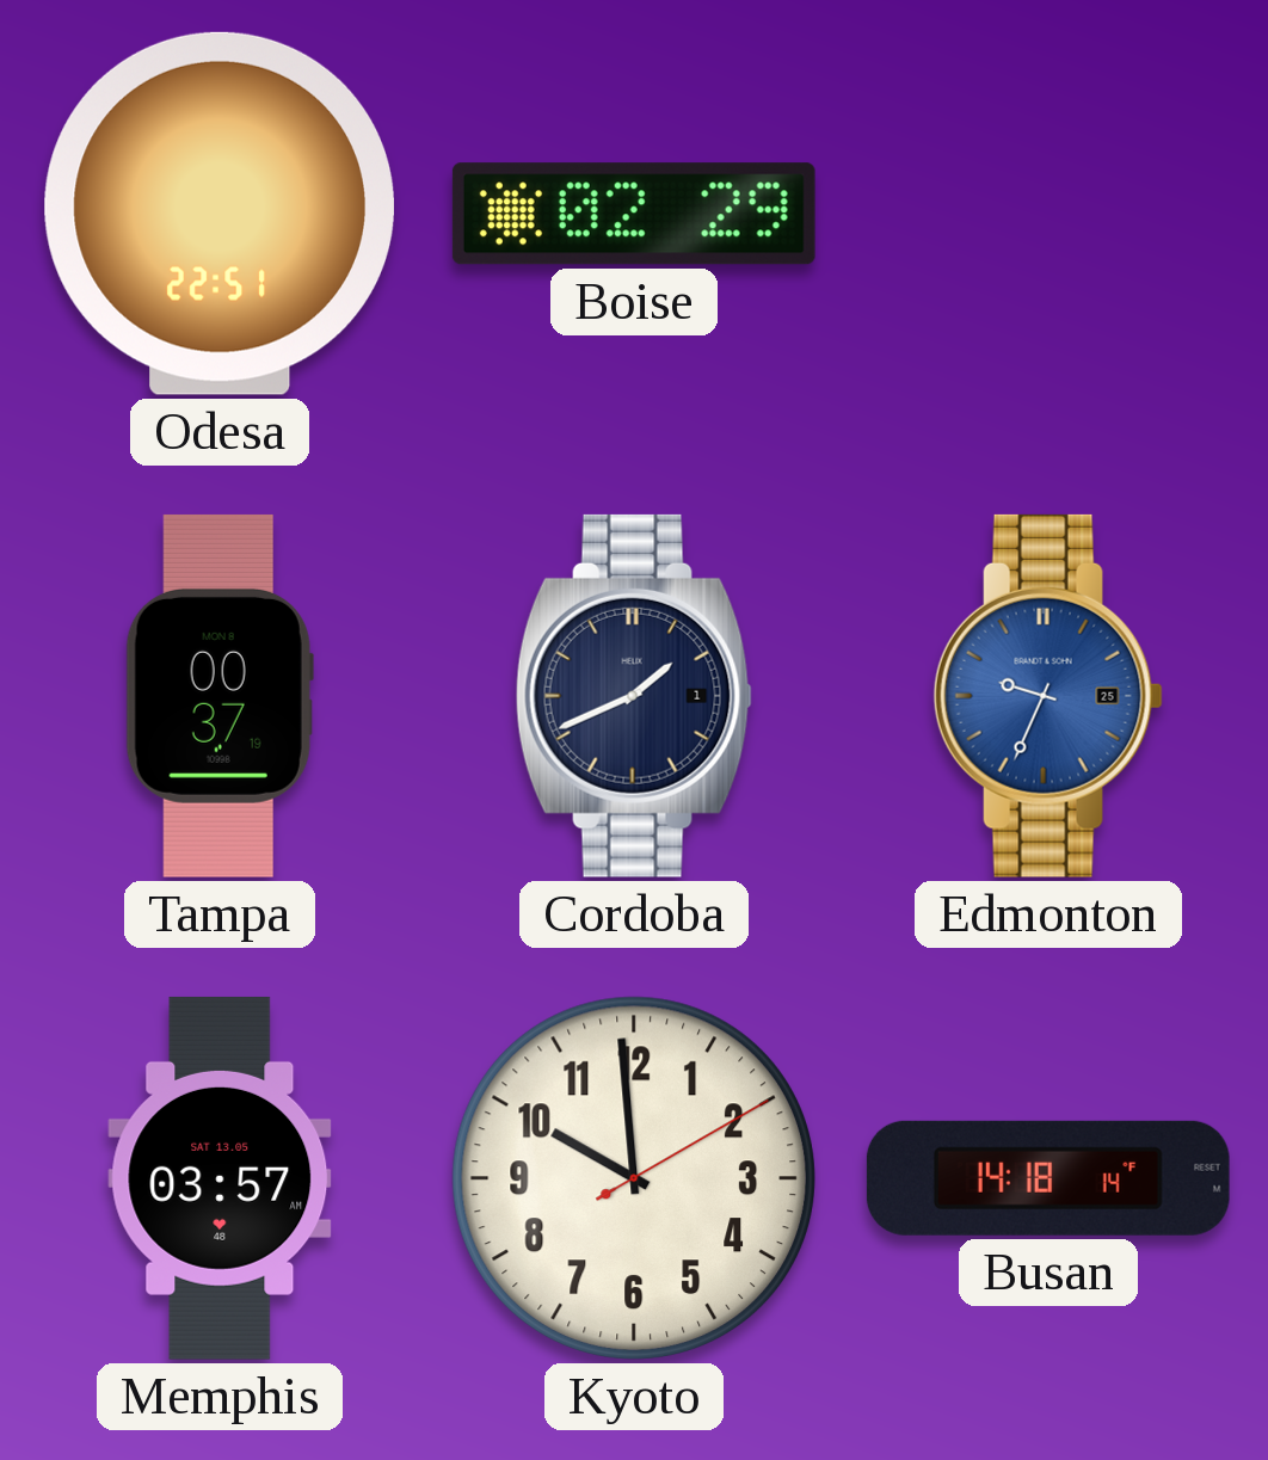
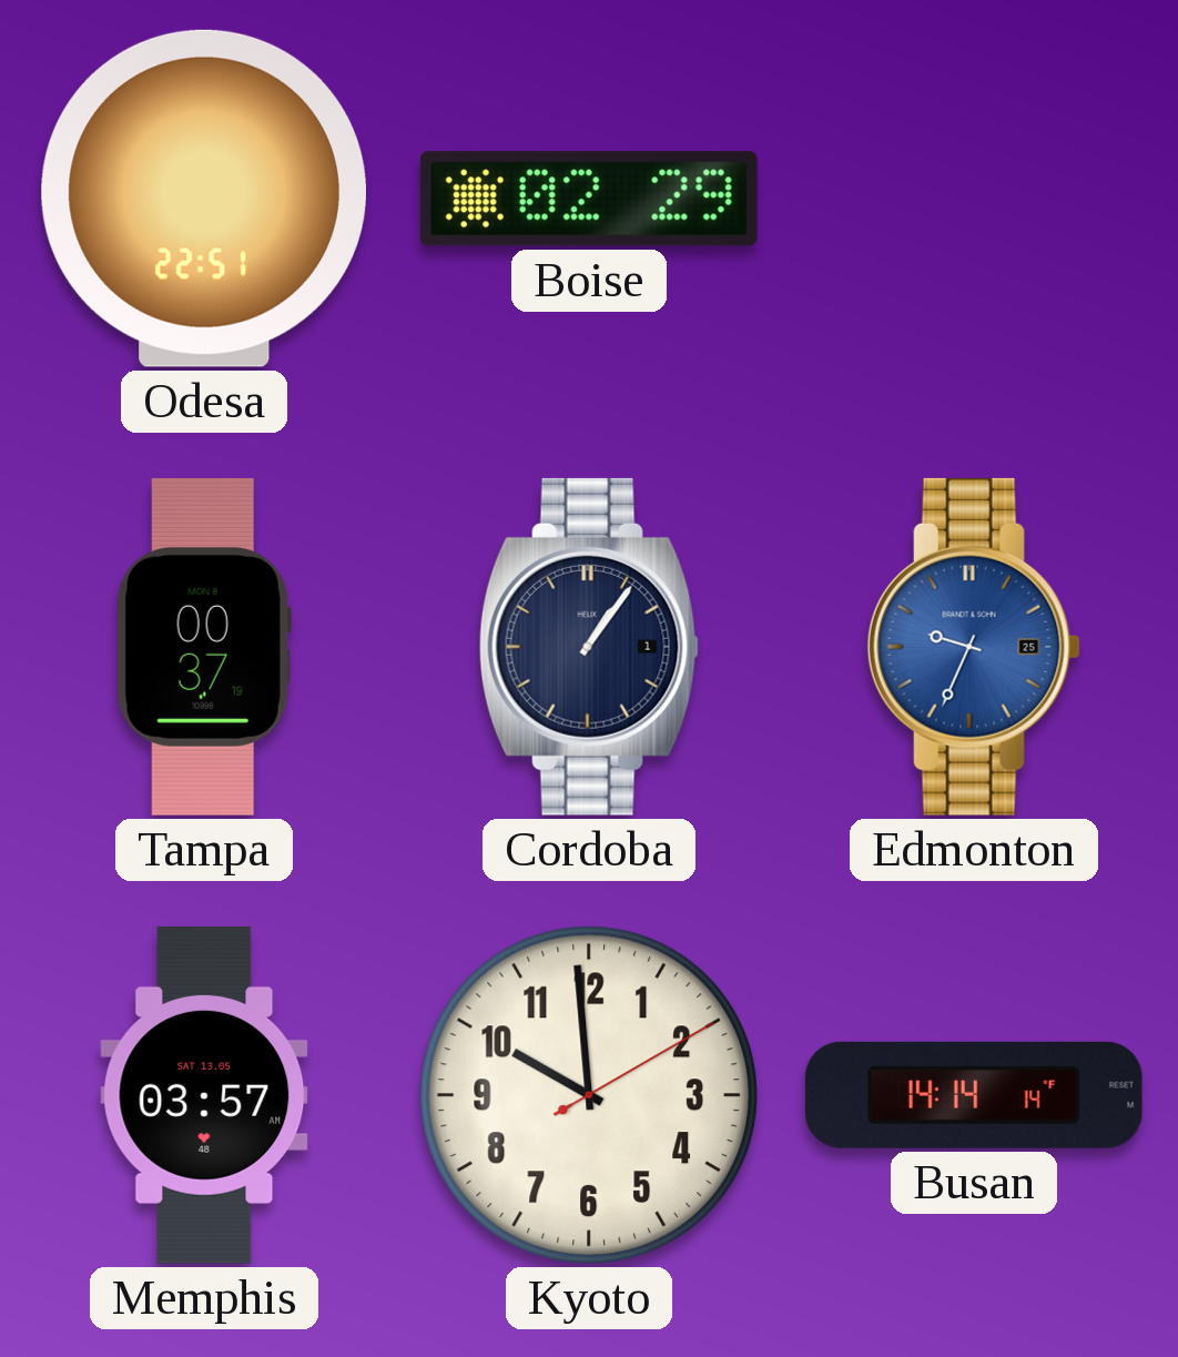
Cordoba: 1:41 -> 1:06
Busan: 14:18 -> 14:14
